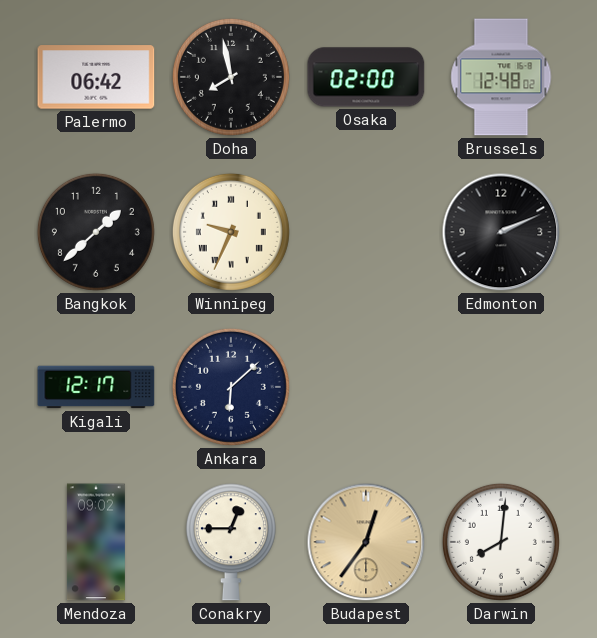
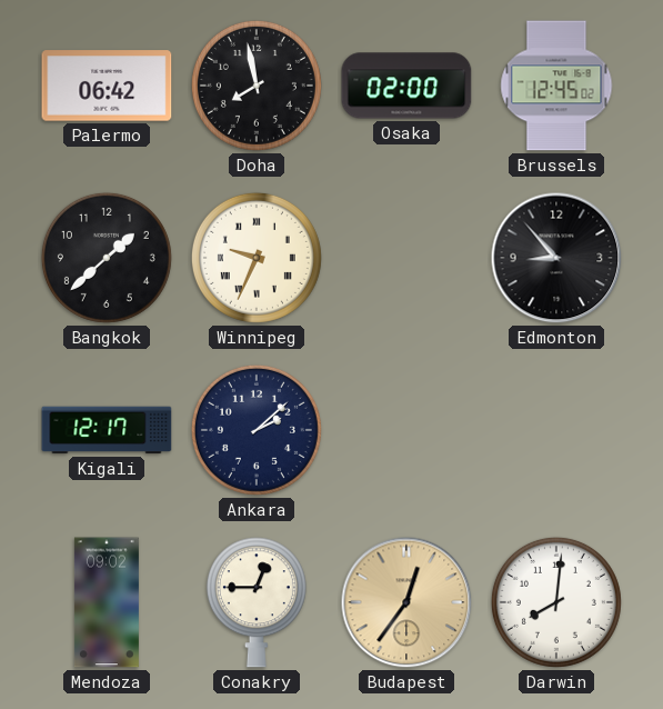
Brussels: 12:48 -> 12:45
Edmonton: 2:11 -> 8:53
Ankara: 6:08 -> 2:08
